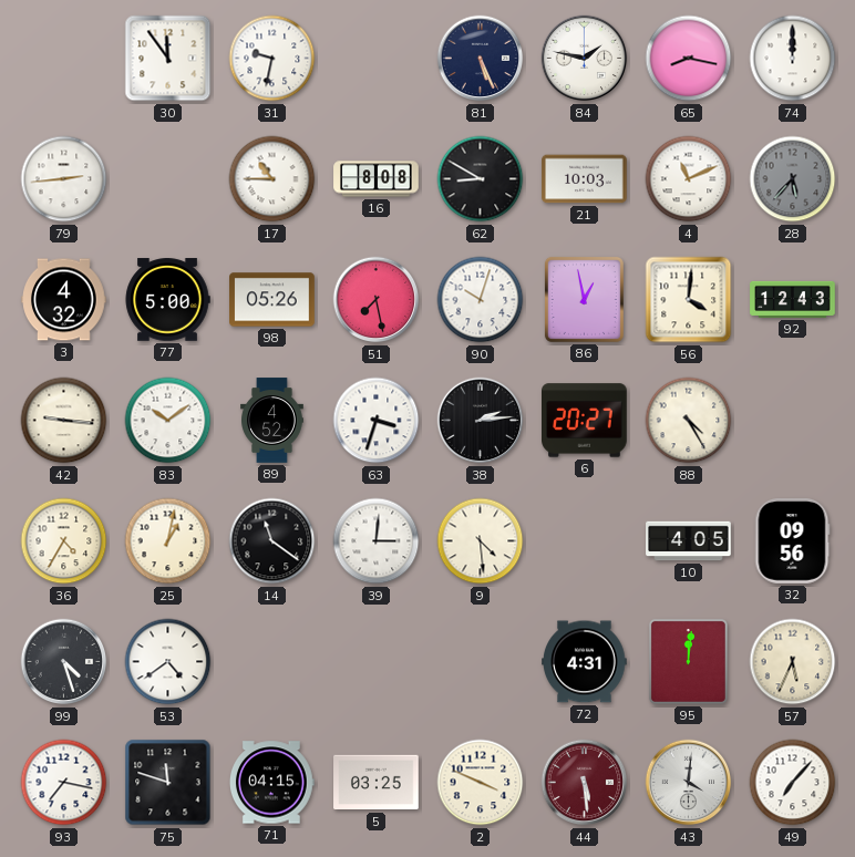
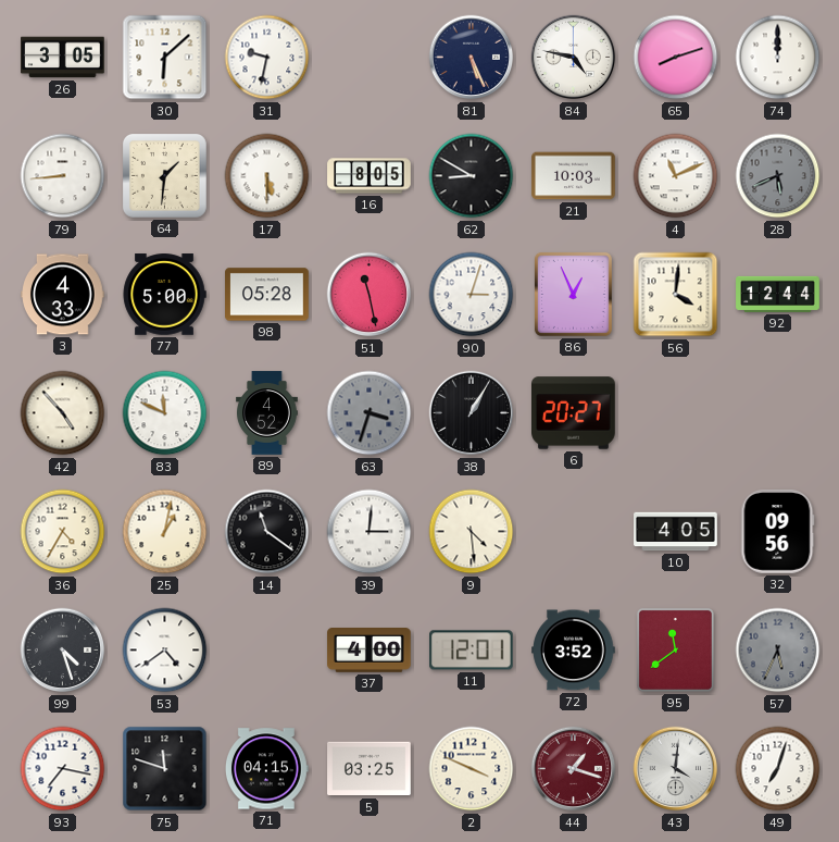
26: none -> 3:05
30: 11:54 -> 6:08
84: 1:47 -> 4:47
65: 8:17 -> 8:12
79: 2:44 -> 8:44
64: none -> 1:31
17: 10:45 -> 5:30
16: 8:08 -> 8:05
28: 5:37 -> 5:41
3: 4:32 -> 4:33
98: 05:26 -> 05:28
51: 7:28 -> 11:28
90: 10:03 -> 3:03
86: 12:58 -> 12:56
92: 12:43 -> 12:44
42: 9:16 -> 4:53
83: 10:09 -> 11:49
63 dial: white -> grey
38: 2:14 -> 1:05
88: 4:25 -> none
37: none -> 4:00
11: none -> 12:01
72: 4:31 -> 3:52
95: 12:01 -> 11:39
57 dial: cream -> grey
44: 5:29 -> 1:18
49: 7:07 -> 7:03
